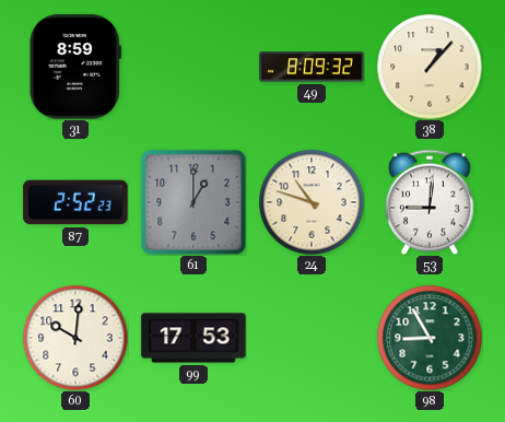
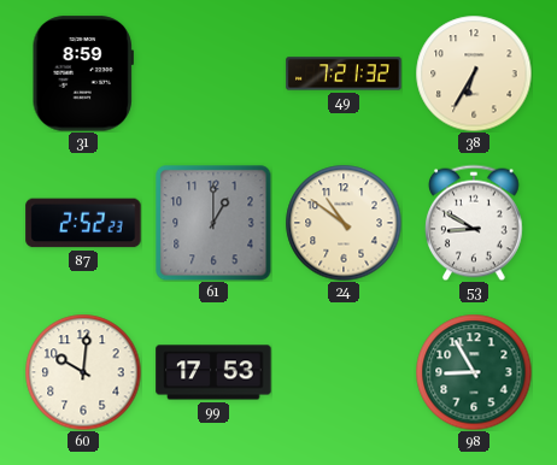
49: 8:09 -> 7:21
38: 1:07 -> 6:35
24: 10:48 -> 10:51
53: 9:01 -> 8:50
